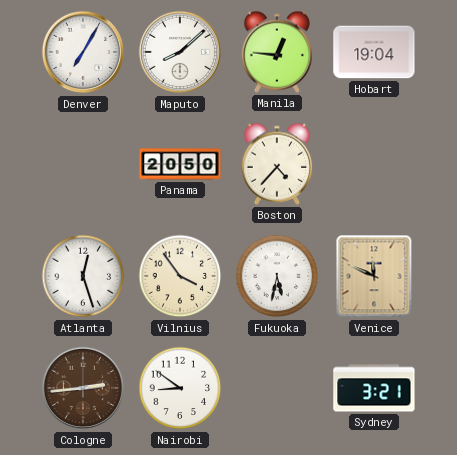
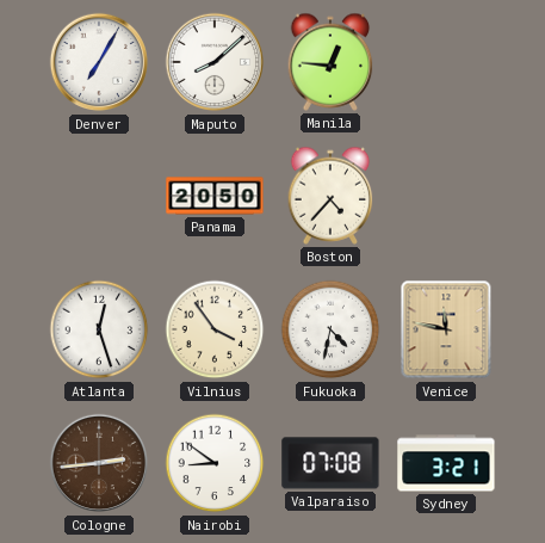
Hobart: 19:04 -> none
Fukuoka: 5:32 -> 4:32
Venice: 11:49 -> 11:47
Valparaiso: none -> 07:08
